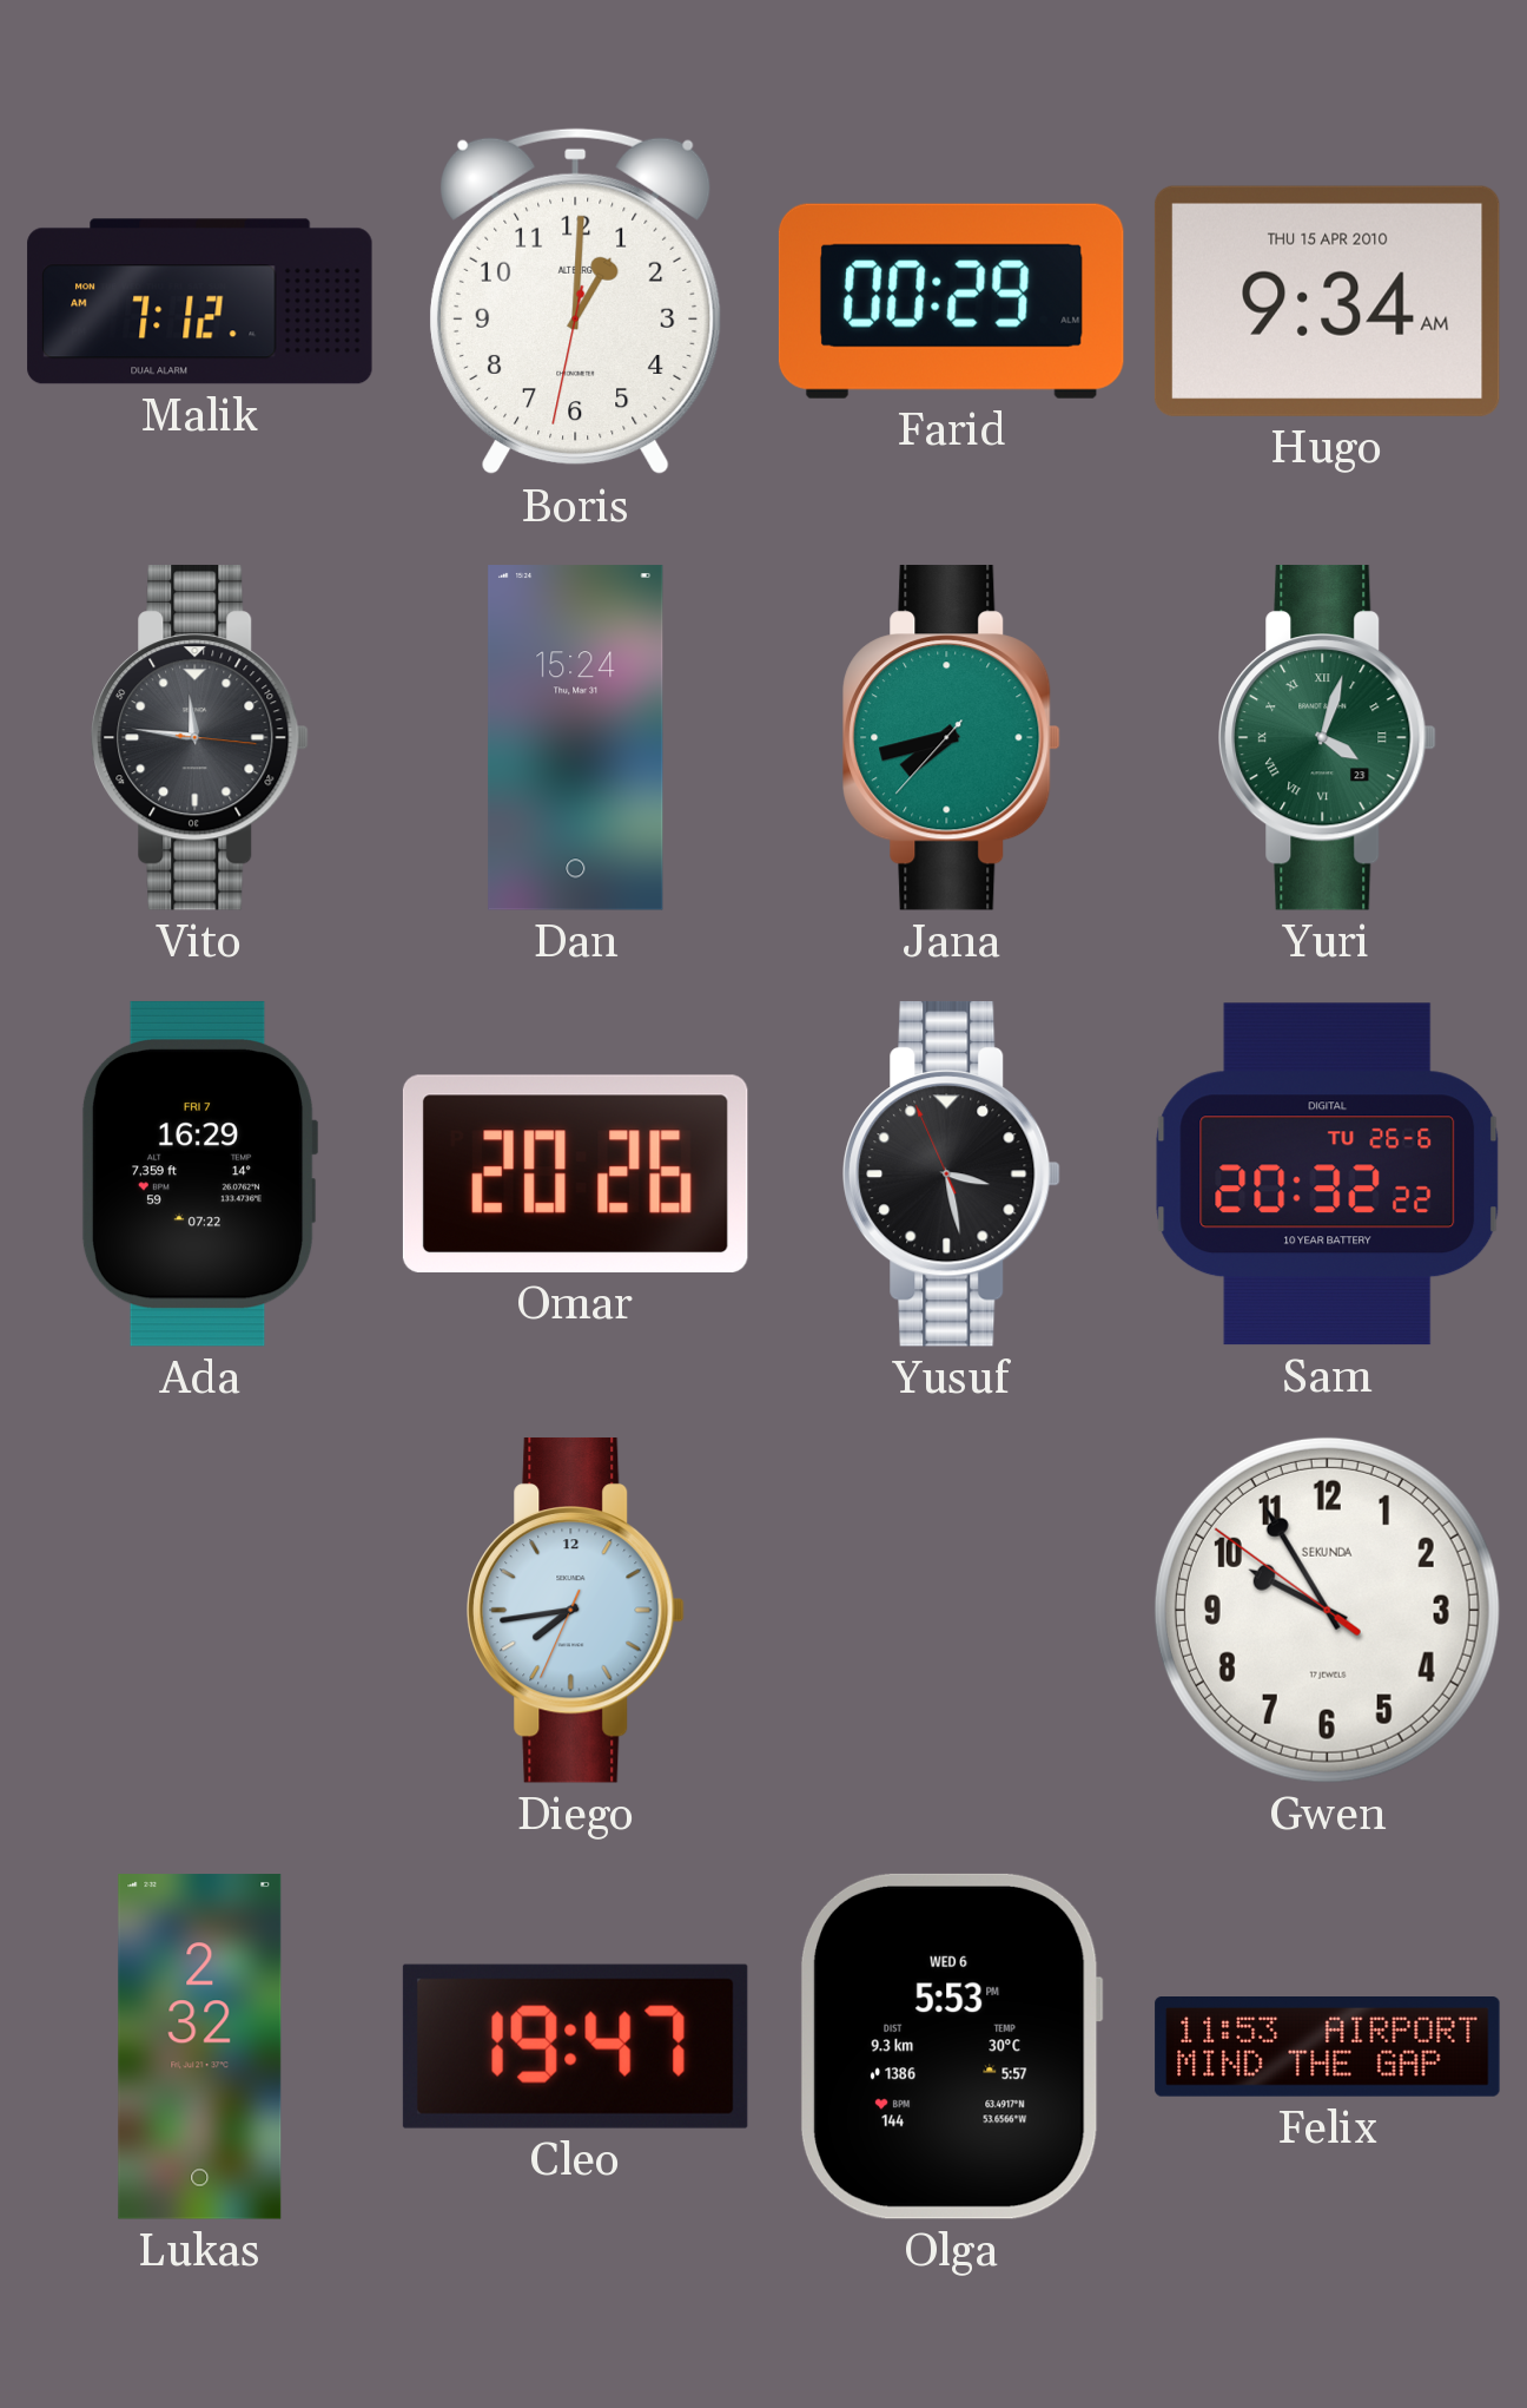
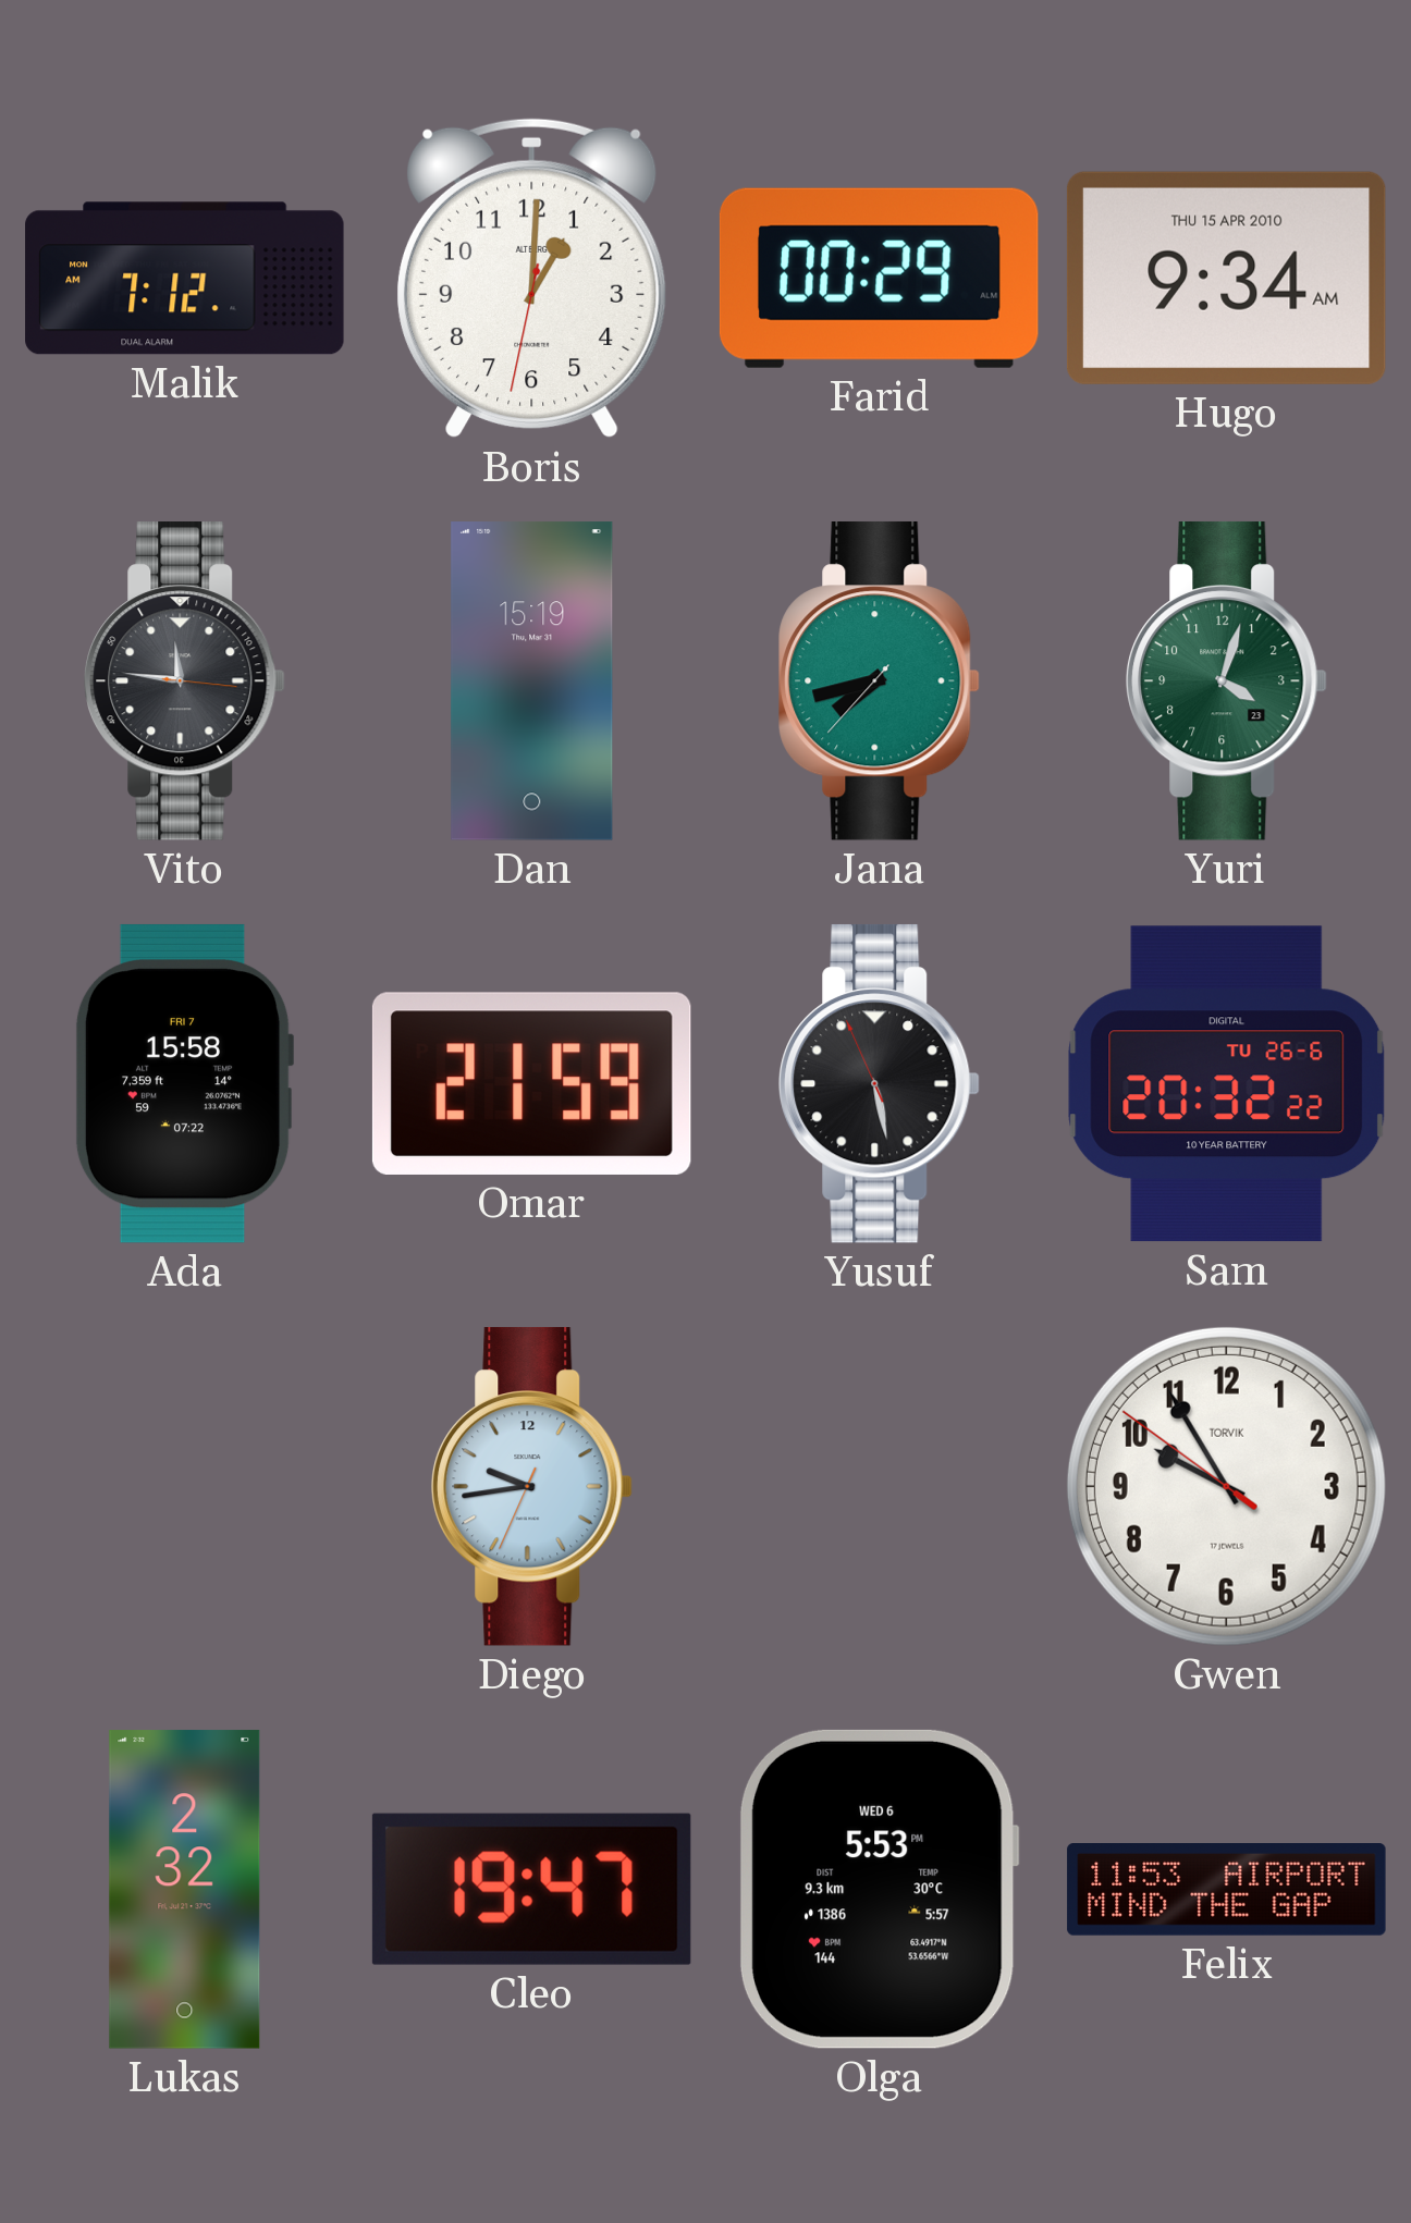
Dan: 15:24 -> 15:19
Yuri numerals: Roman -> Arabic
Ada: 16:29 -> 15:58
Omar: 20:26 -> 21:59
Yusuf: 3:27 -> 5:27
Diego: 7:43 -> 9:43
Gwen brand: SEKUNDA -> TORVIK
